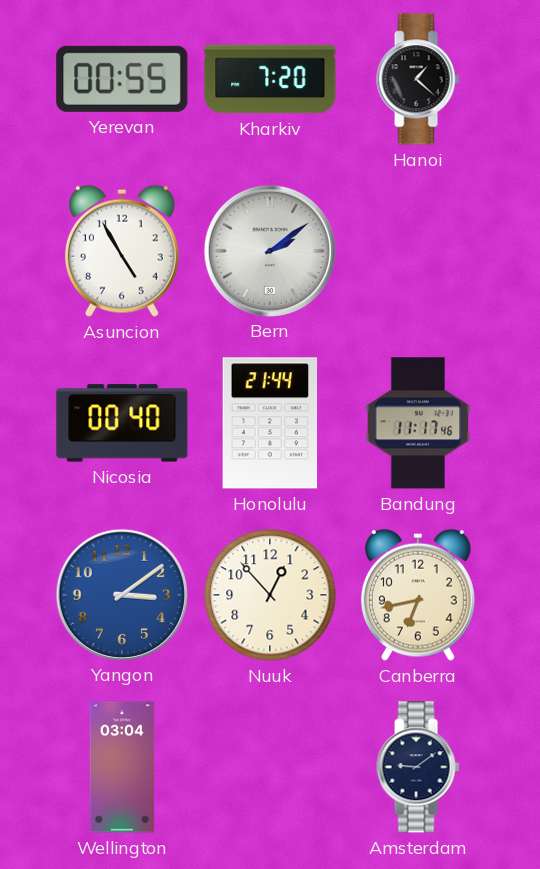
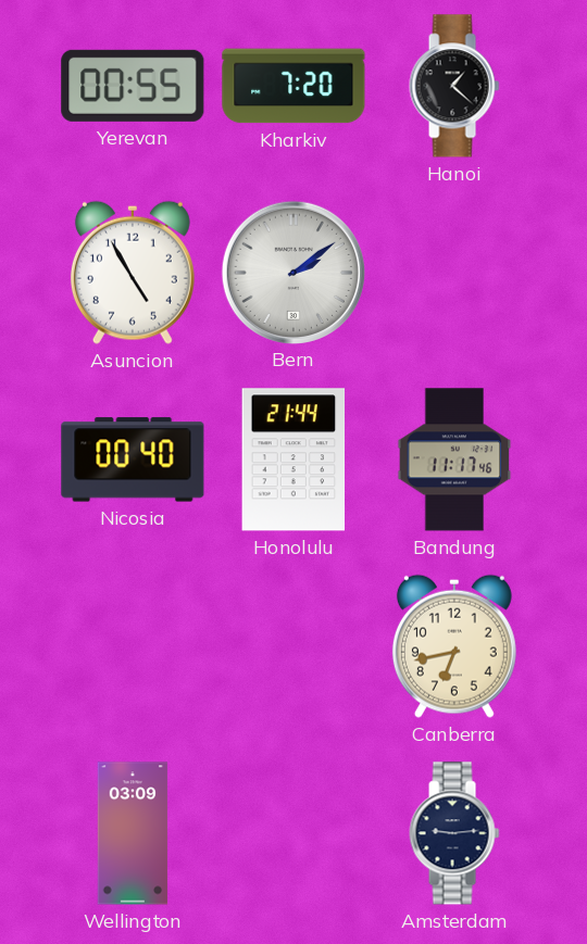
Yangon: 3:09 -> none
Nuuk: 12:53 -> none
Wellington: 03:04 -> 03:09
Amsterdam: 9:09 -> 9:14
